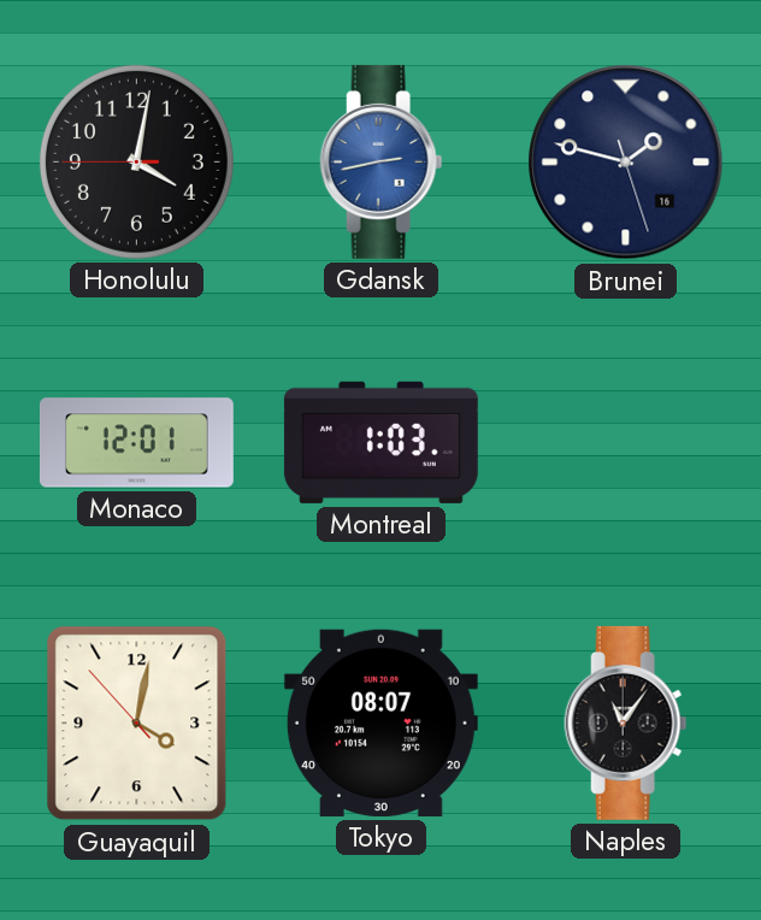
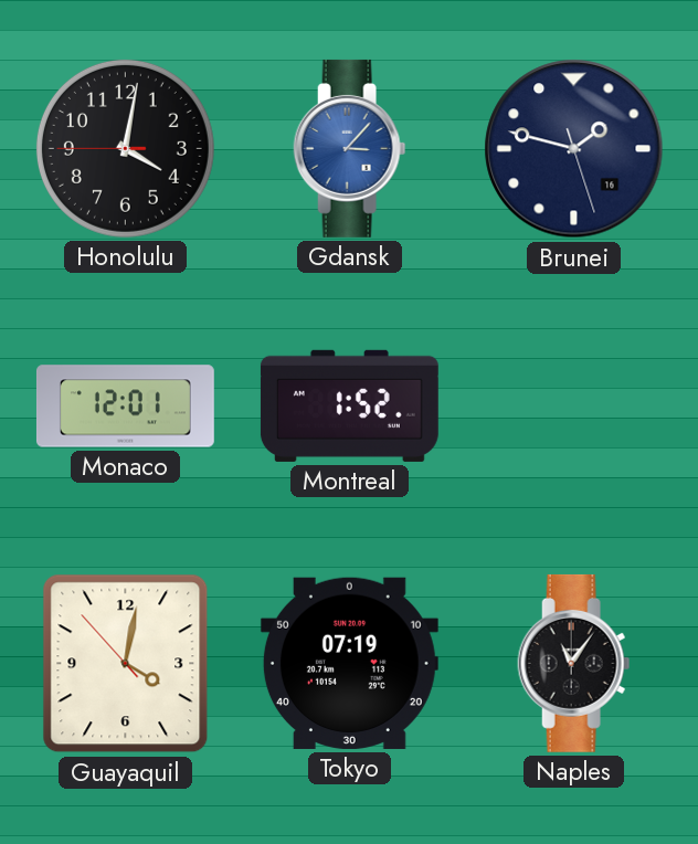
Gdansk: 2:43 -> 3:07
Montreal: 1:03 -> 1:52
Tokyo: 08:07 -> 07:19
